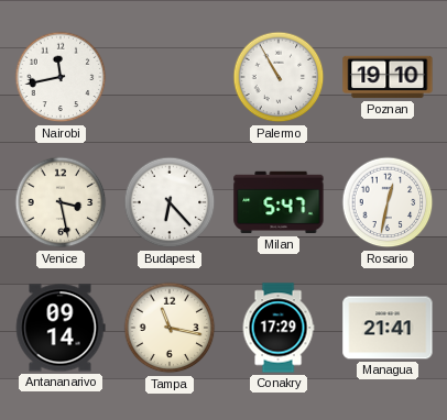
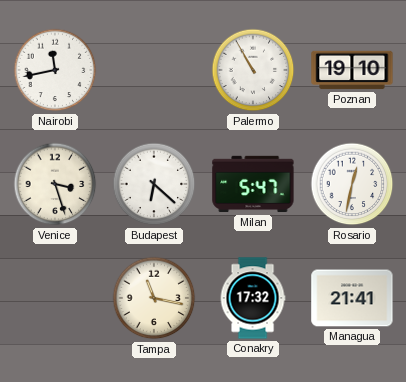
Venice: 3:28 -> 3:27
Budapest: 6:23 -> 6:22
Antananarivo: 09:14 -> none
Conakry: 17:29 -> 17:32
